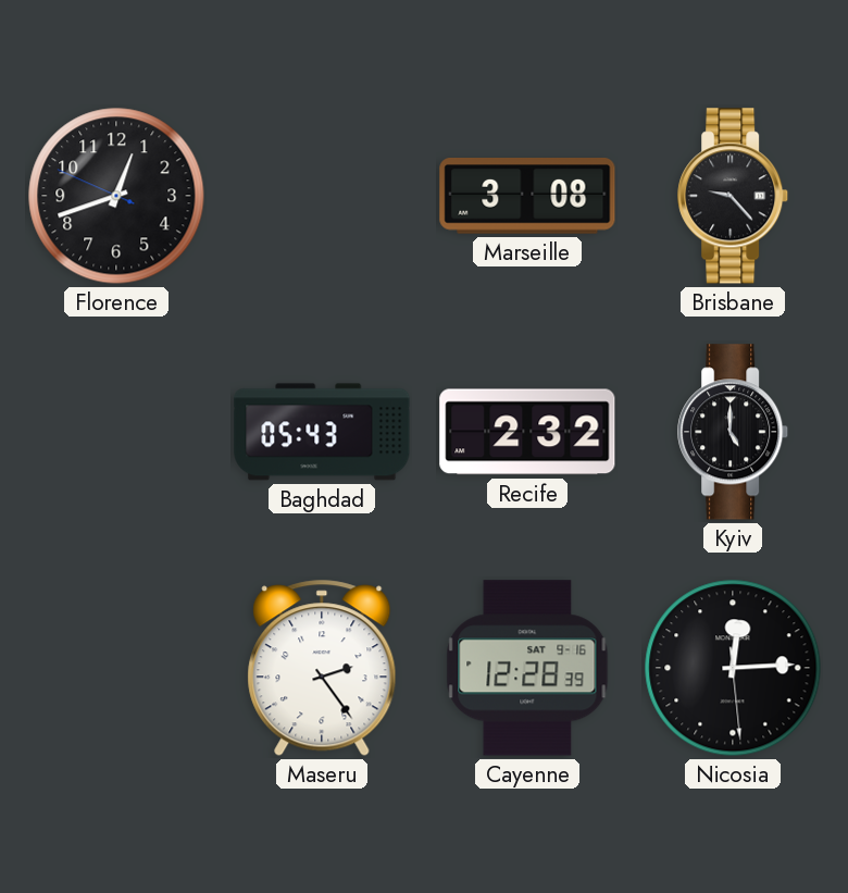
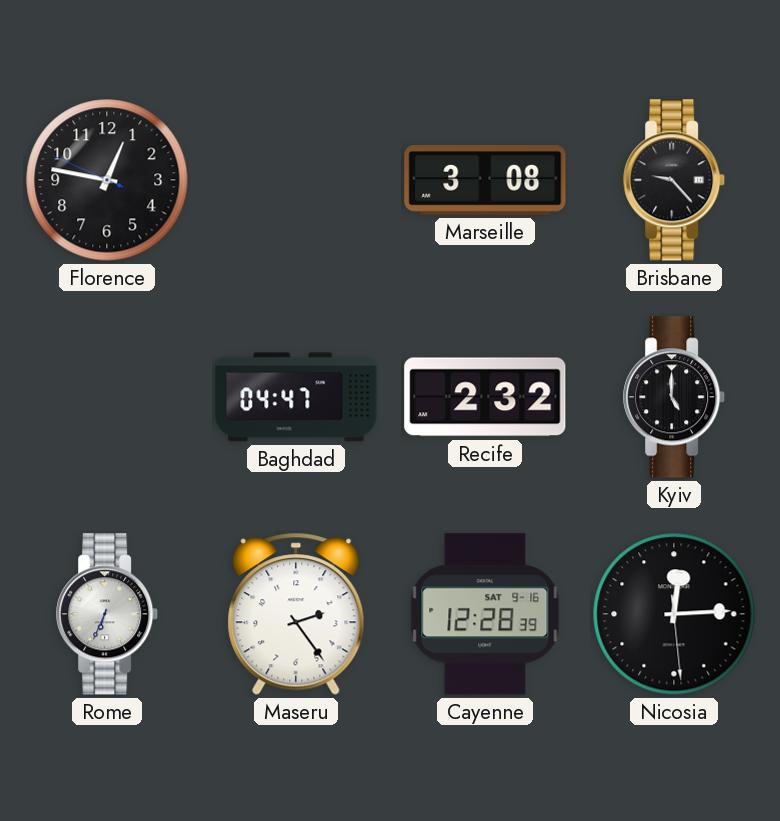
Florence: 12:41 -> 12:46
Baghdad: 05:43 -> 04:47
Rome: none -> 6:34
